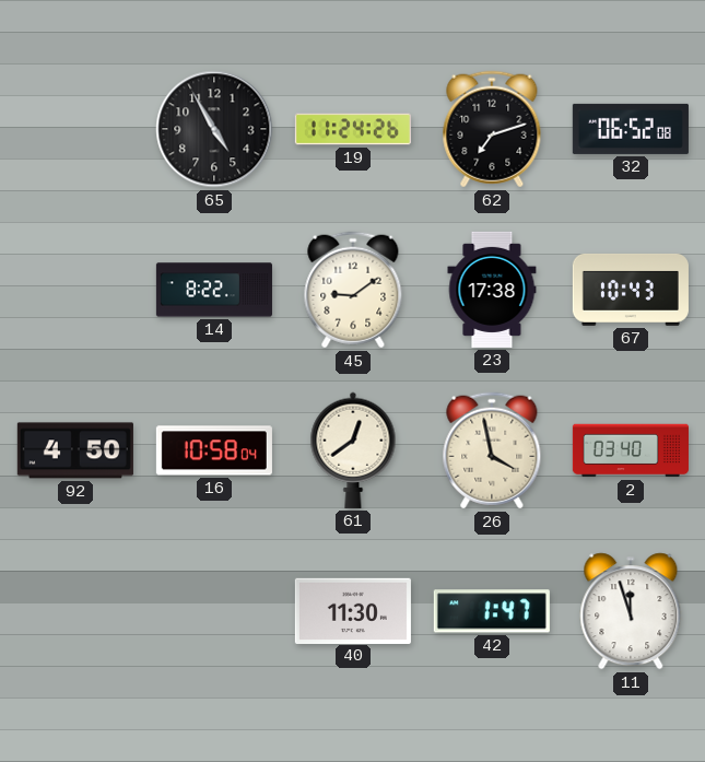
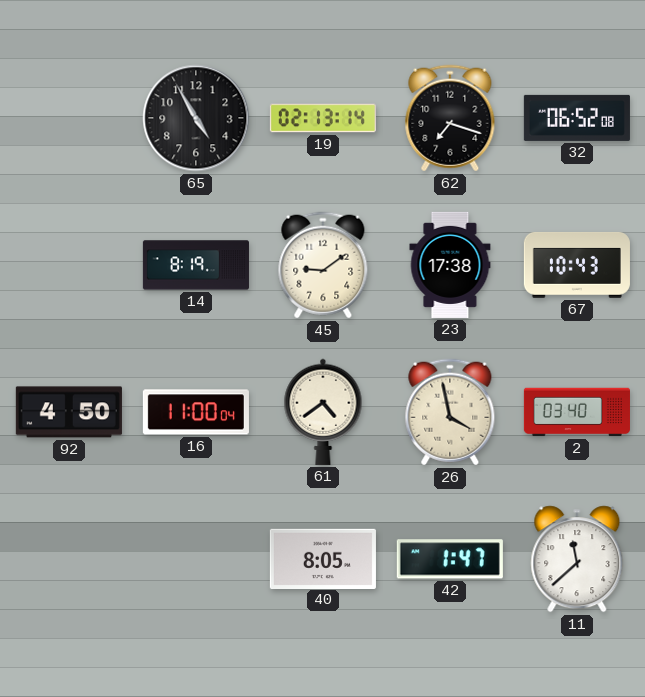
19: 11:24 -> 02:13
62: 7:12 -> 7:18
14: 8:22 -> 8:19
16: 10:58 -> 11:00
61: 12:39 -> 4:39
40: 11:30 -> 8:05
11: 11:57 -> 11:38
